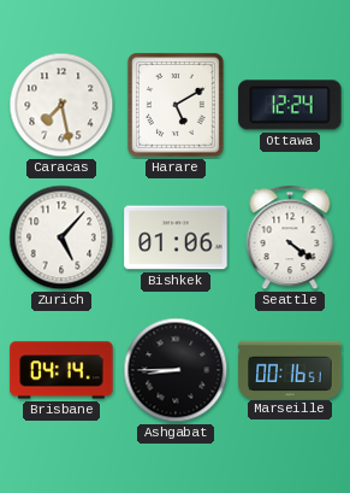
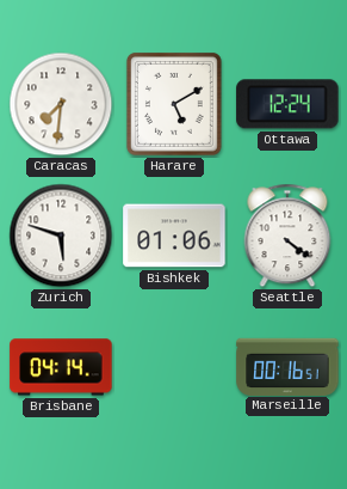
Caracas: 7:28 -> 7:31
Zurich: 5:07 -> 5:48
Ashgabat: 8:45 -> none
